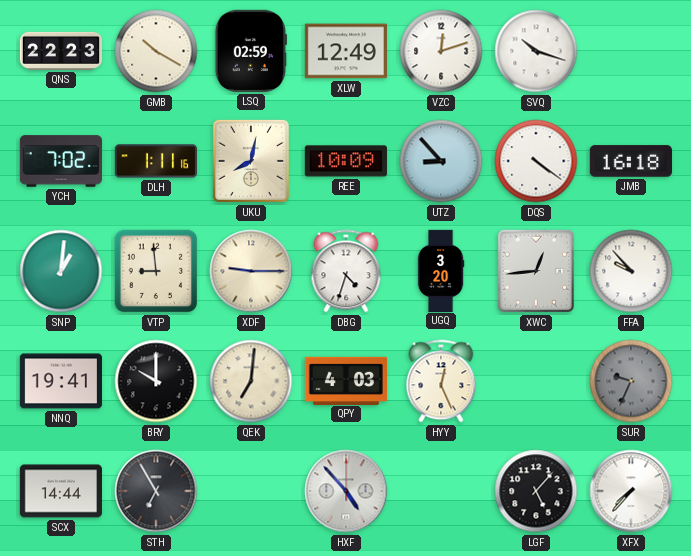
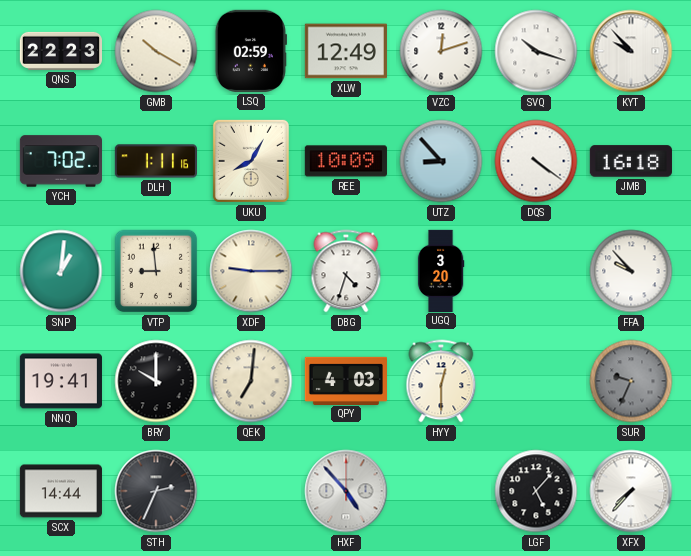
KYT: none -> 9:53
UKU: 8:02 -> 8:05
XWC: 12:44 -> none
HYY: 12:26 -> 12:30
STH: 6:55 -> 2:34
